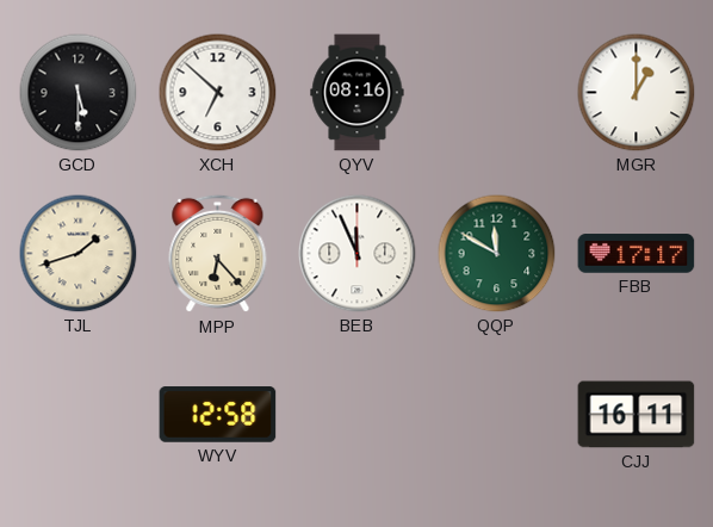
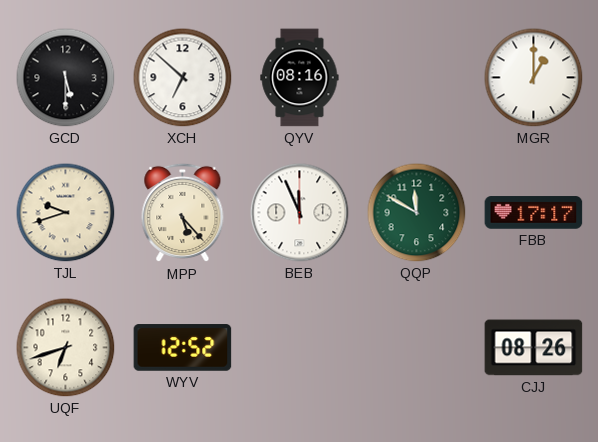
TJL: 1:42 -> 9:42
MPP: 6:23 -> 5:23
UQF: none -> 6:42
WYV: 12:58 -> 12:52
CJJ: 16:11 -> 08:26
